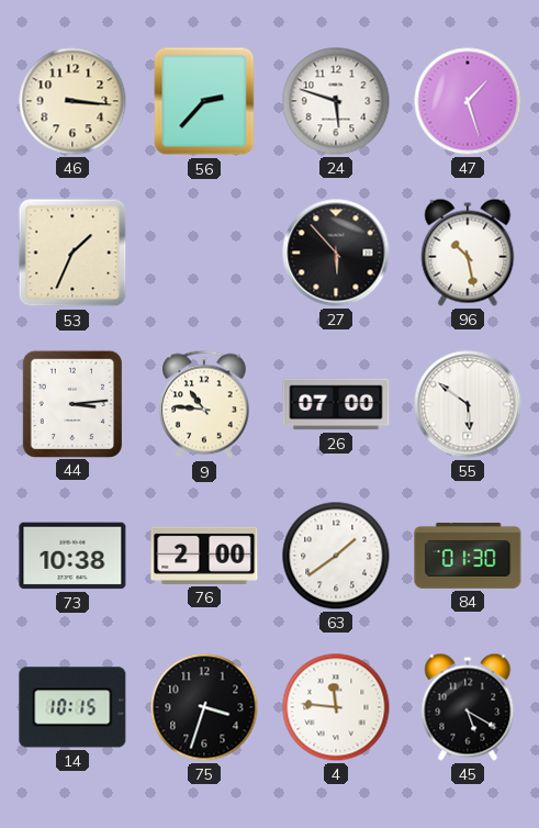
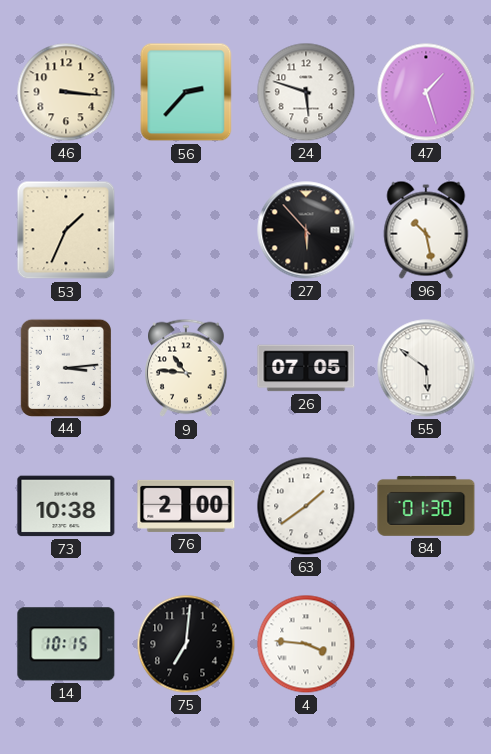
26: 07:00 -> 07:05
75: 3:33 -> 7:01
4: 11:46 -> 3:46
45: 5:20 -> none
